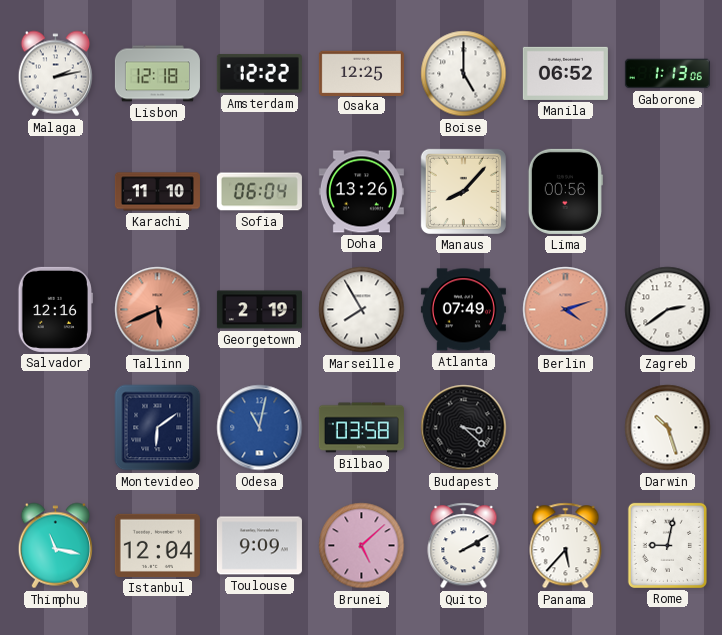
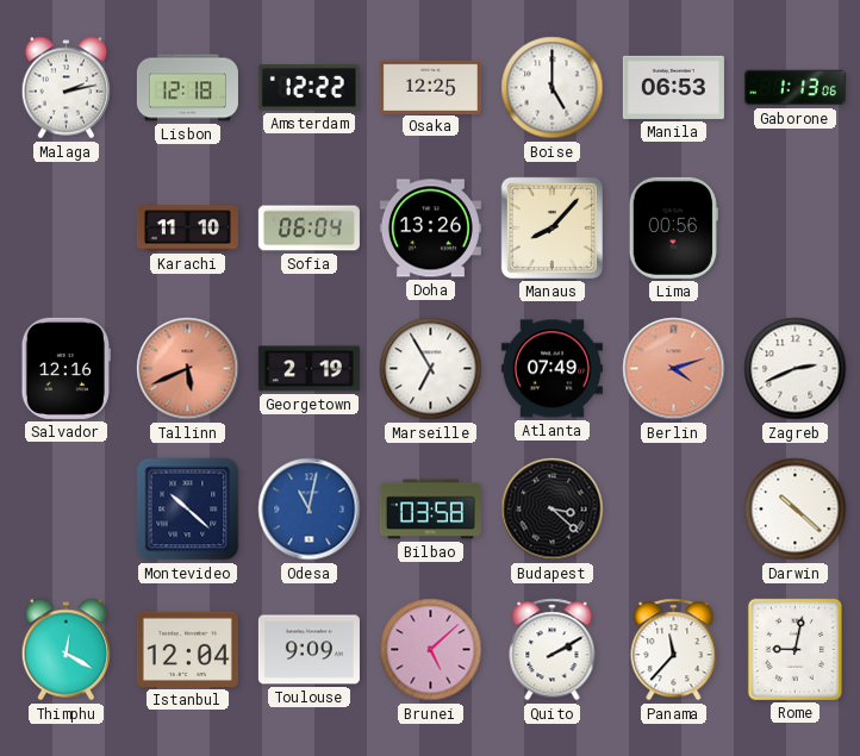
Manila: 06:52 -> 06:53
Marseille: 7:55 -> 6:55
Zagreb: 2:39 -> 2:41
Montevideo: 6:09 -> 10:22
Darwin: 10:27 -> 10:22
Thimphu: 11:17 -> 12:20
Panama: 5:37 -> 11:37
